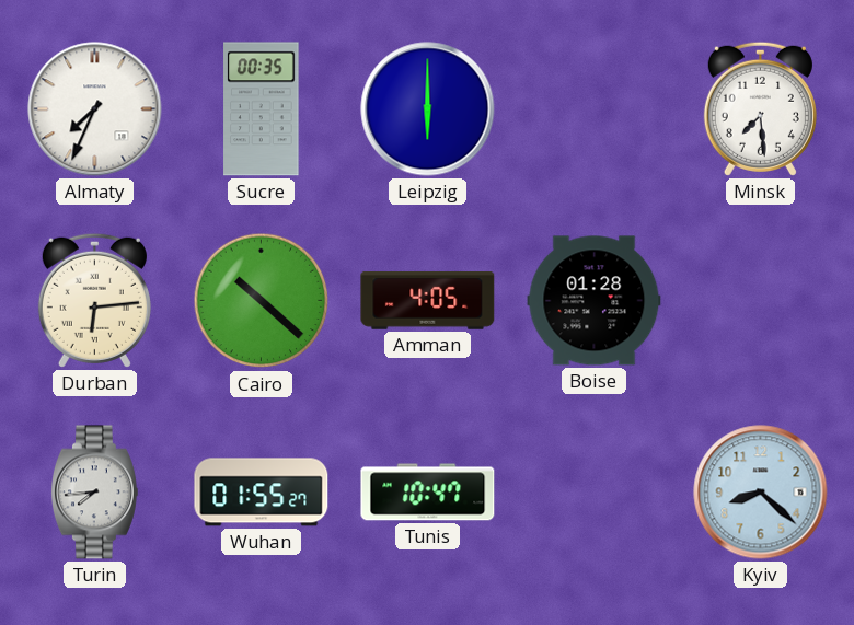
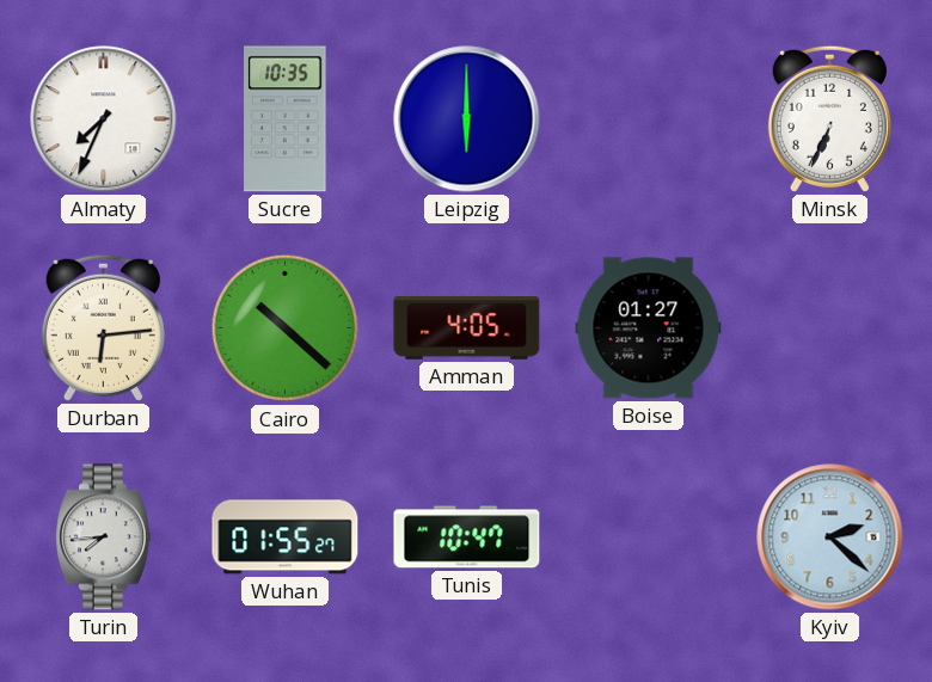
Sucre: 00:35 -> 10:35
Minsk: 7:29 -> 6:34
Boise: 01:28 -> 01:27
Kyiv: 8:22 -> 2:22
